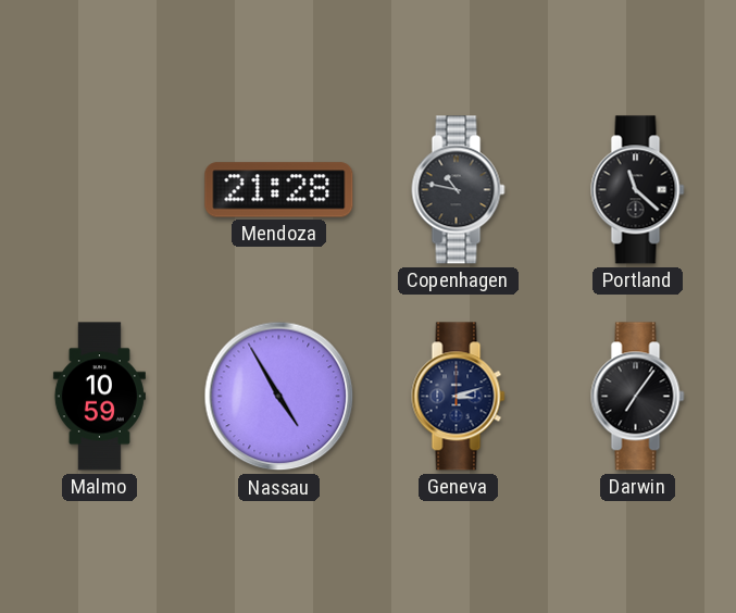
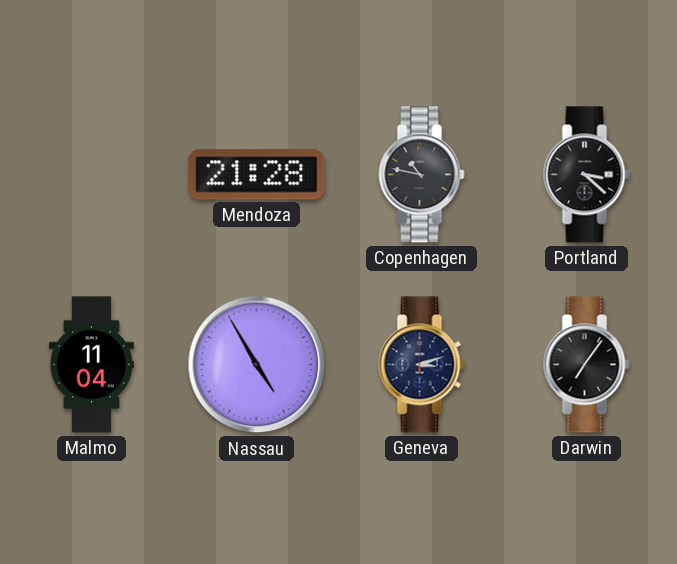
Portland: 11:22 -> 3:22
Malmo: 10:59 -> 11:04
